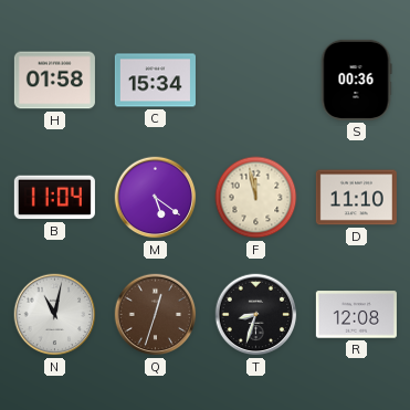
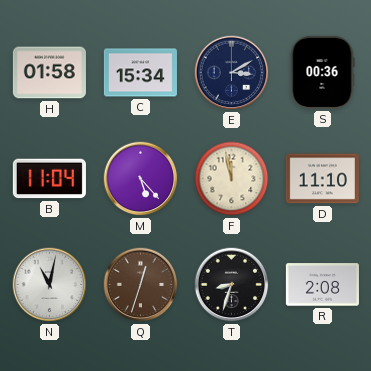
E: none -> 3:10
M: 5:21 -> 5:23
R: 12:08 -> 2:08
